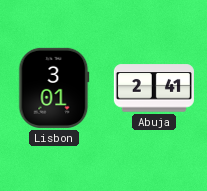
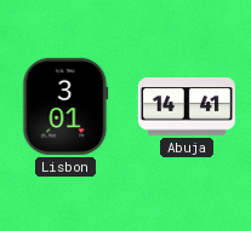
Abuja: 2:41 -> 14:41
